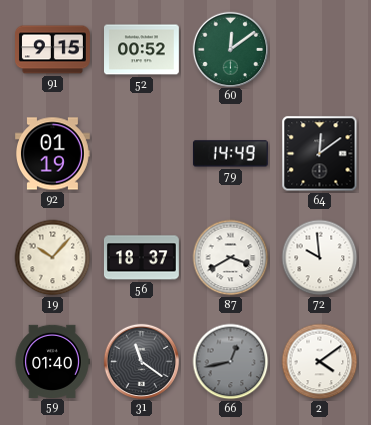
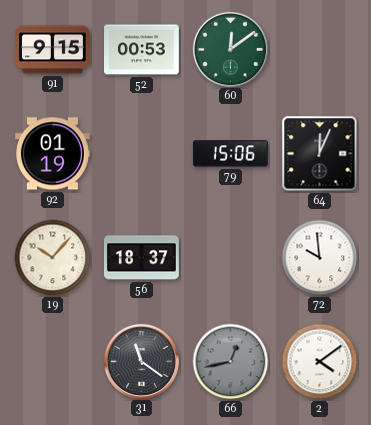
52: 00:52 -> 00:53
79: 14:49 -> 15:06
64: 12:09 -> 12:04
87: 3:40 -> none
59: 01:40 -> none
